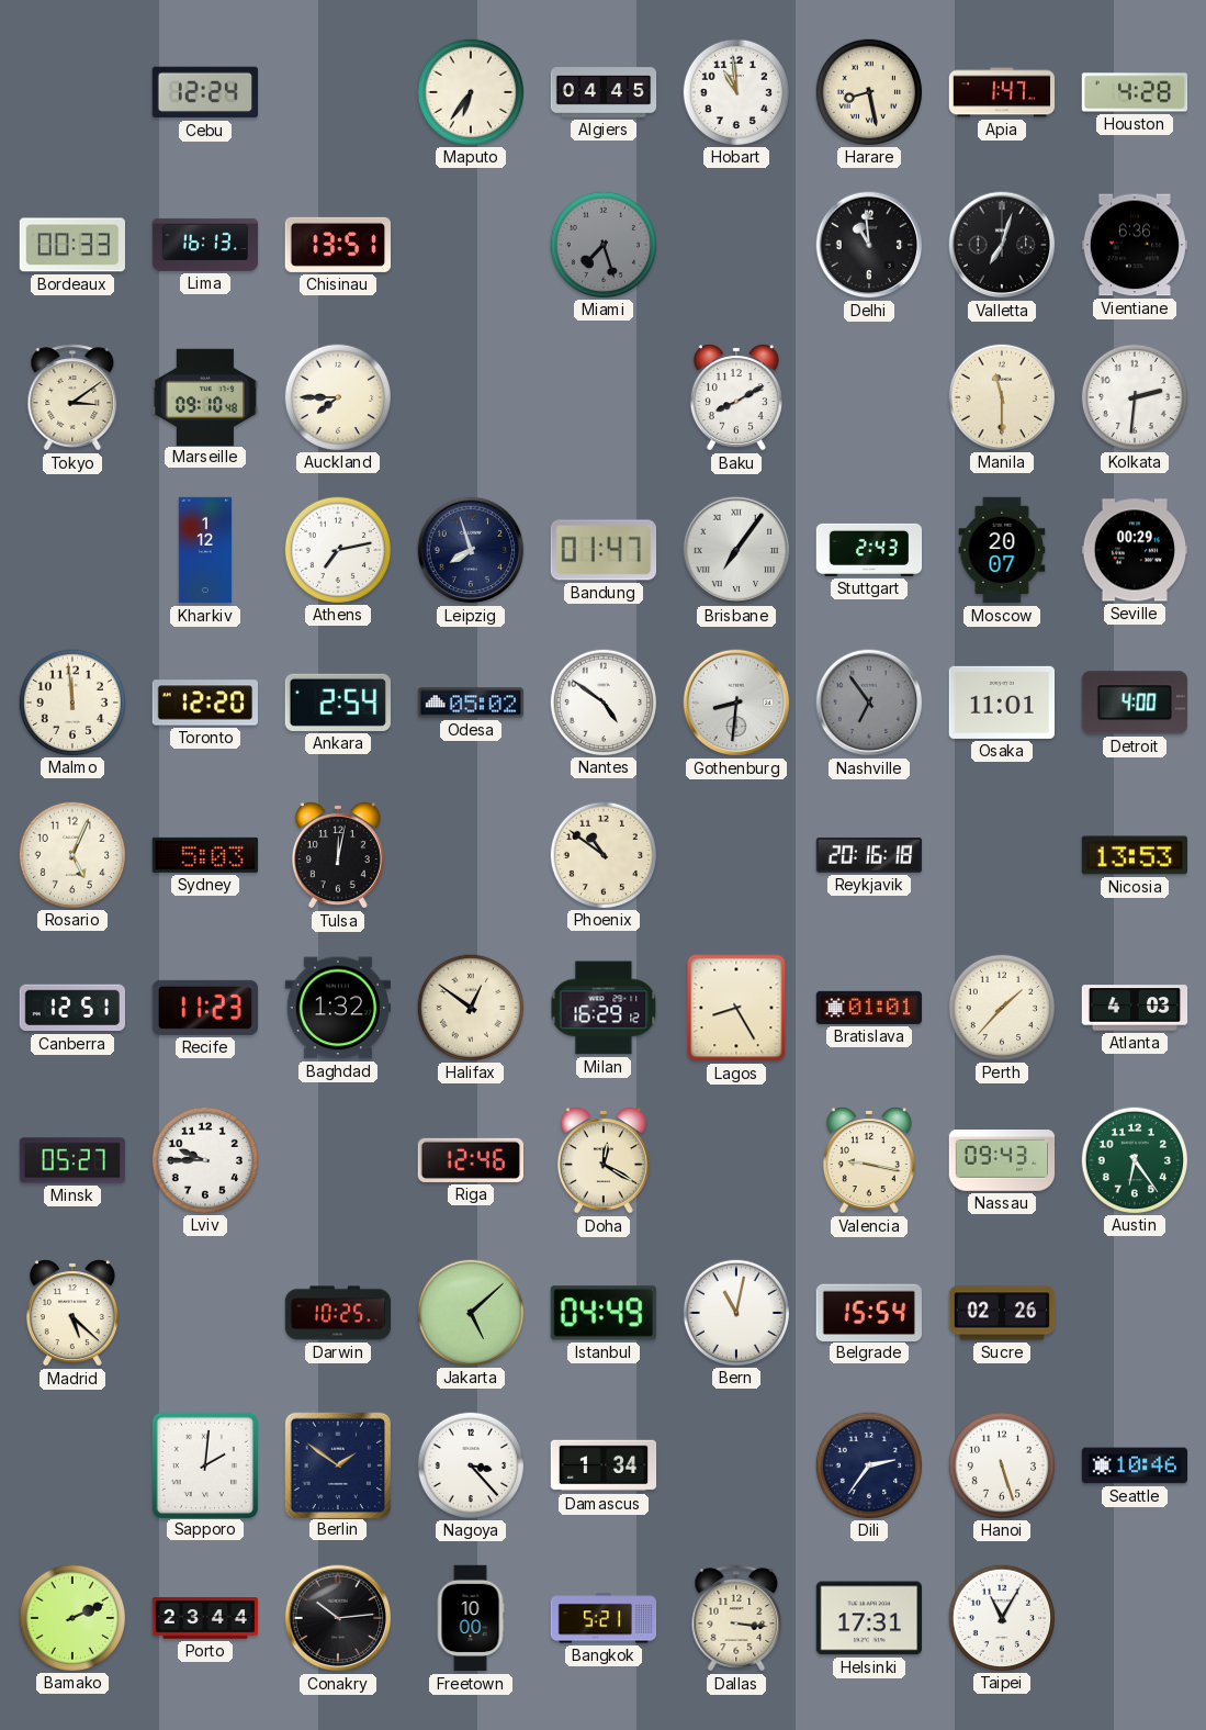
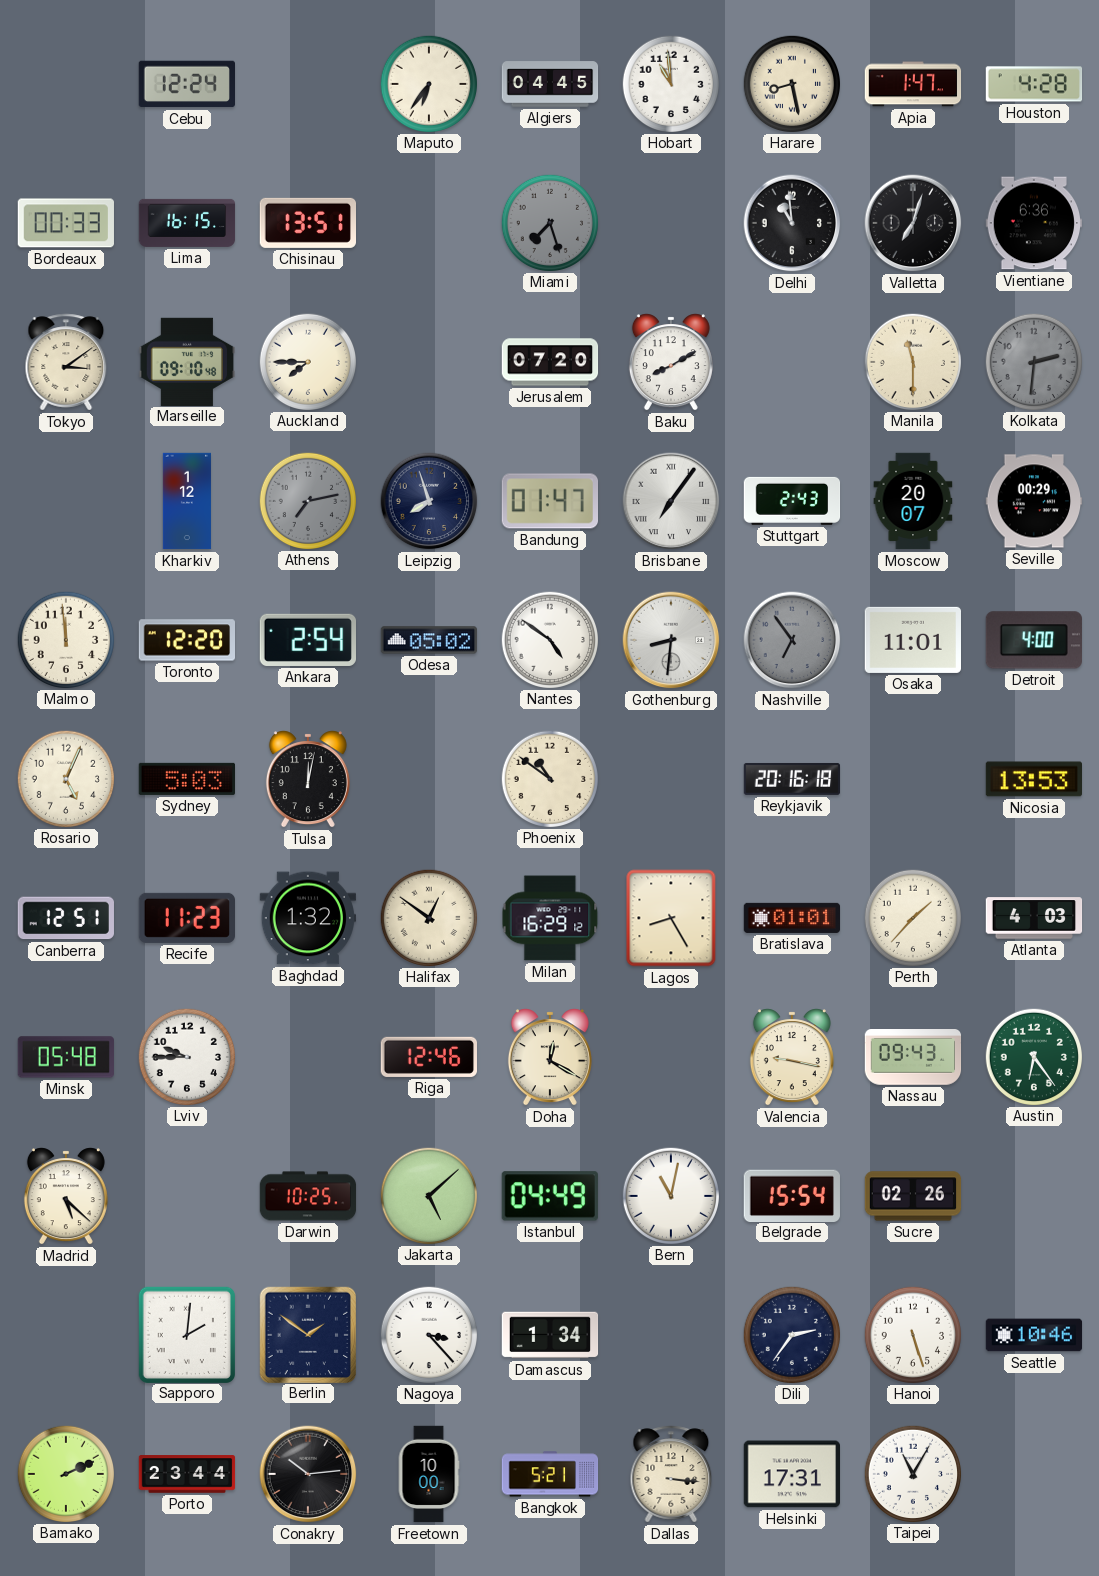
Lima: 16:13 -> 16:15
Jerusalem: none -> 07:20
Kolkata dial: white -> grey
Athens dial: white -> grey
Minsk: 05:27 -> 05:48
